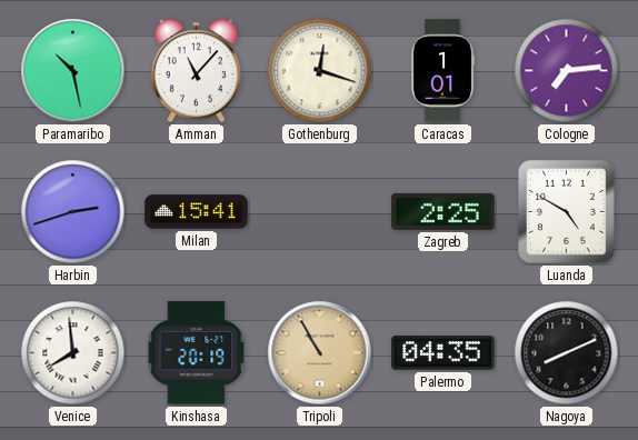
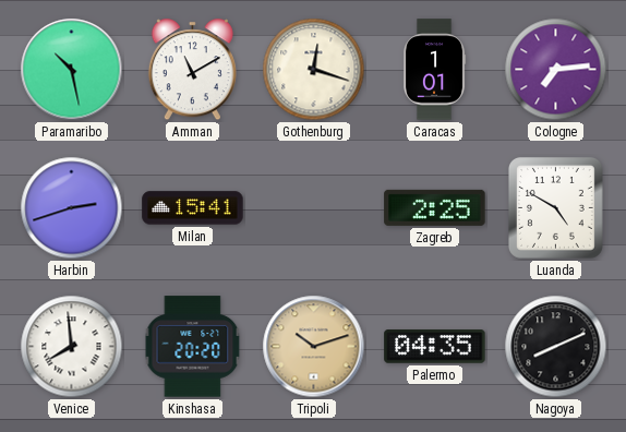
Amman: 11:07 -> 11:10
Kinshasa: 20:19 -> 20:20
Tripoli: 10:55 -> 10:12
